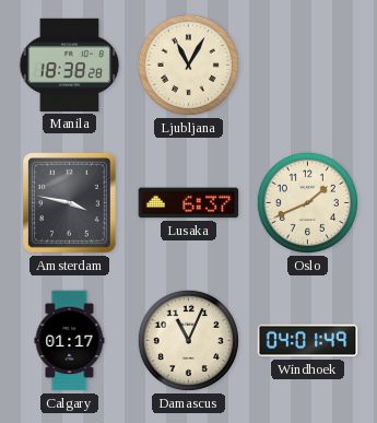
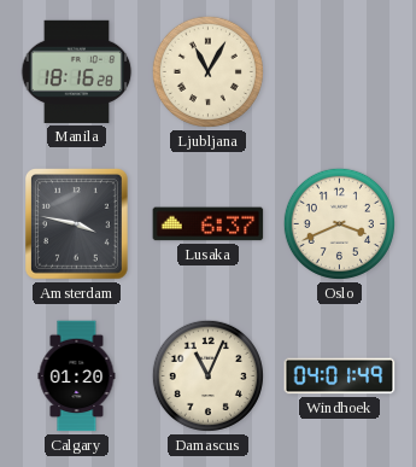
Manila: 18:38 -> 18:16
Oslo: 1:41 -> 3:41
Calgary: 01:17 -> 01:20
